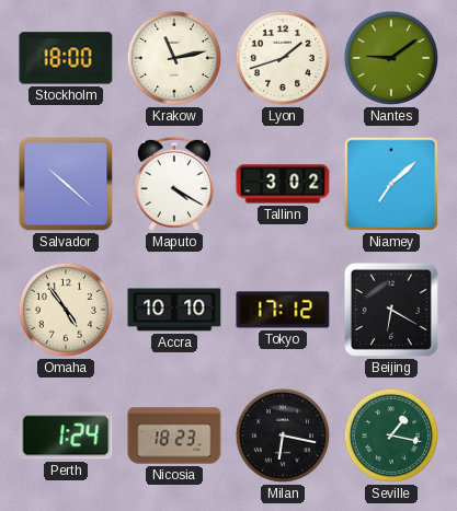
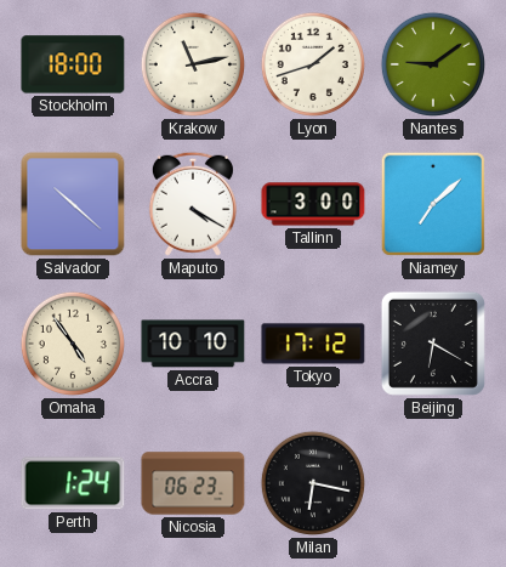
Tallinn: 3:02 -> 3:00
Nicosia: 18:23 -> 06:23
Seville: 1:17 -> none
